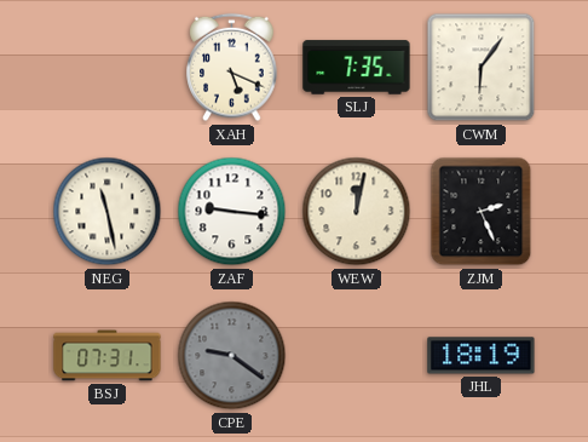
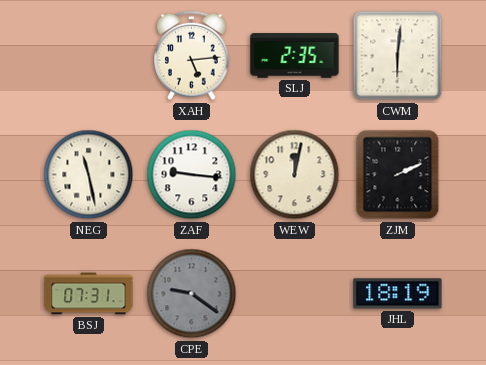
XAH: 5:19 -> 5:14
SLJ: 7:35 -> 2:35
CWM: 6:06 -> 6:01
ZJM: 2:26 -> 2:11
